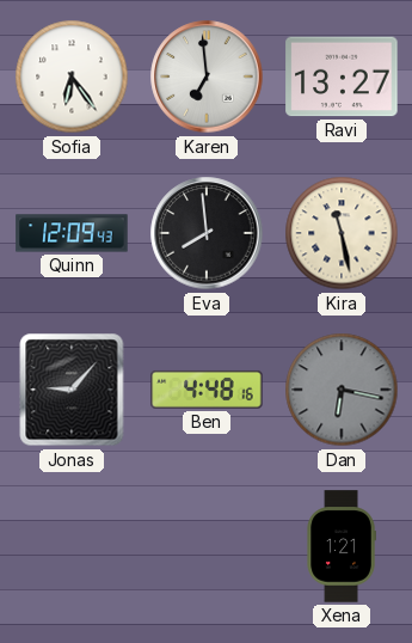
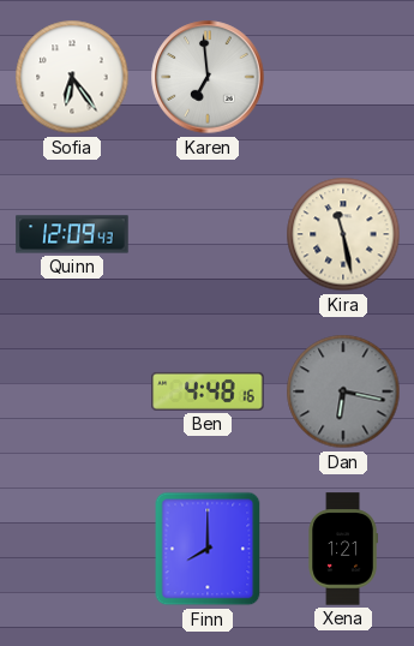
Ravi: 13:27 -> none
Eva: 7:59 -> none
Jonas: 9:07 -> none
Finn: none -> 8:00
